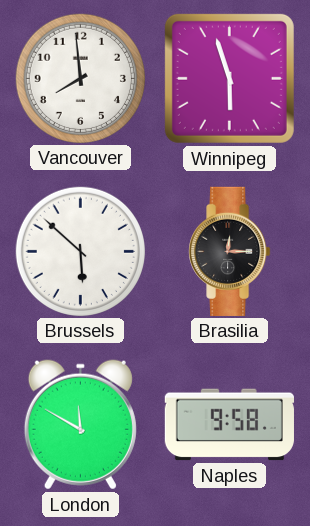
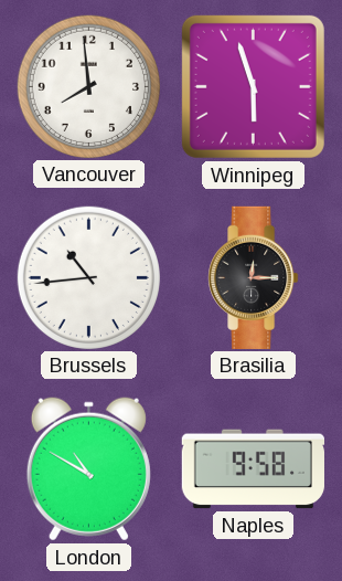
Brussels: 5:52 -> 10:44
London: 11:50 -> 10:50
